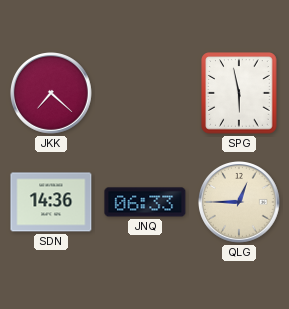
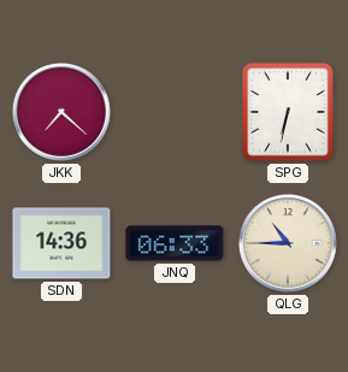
SPG: 5:58 -> 6:32
QLG: 12:45 -> 10:45
